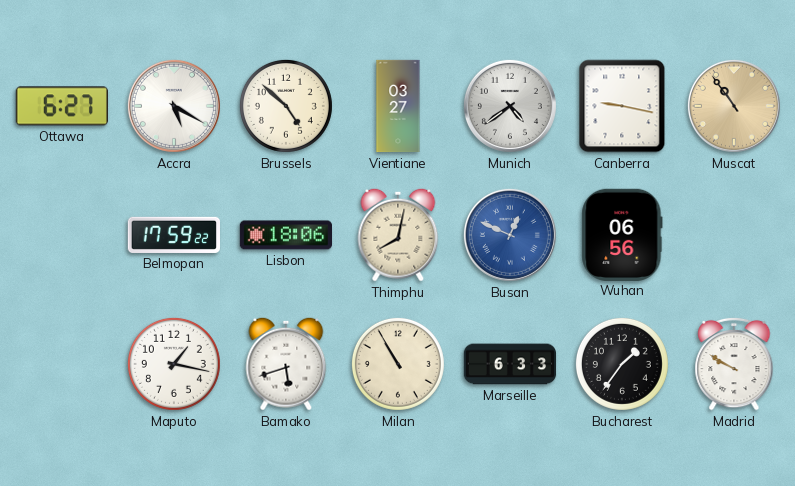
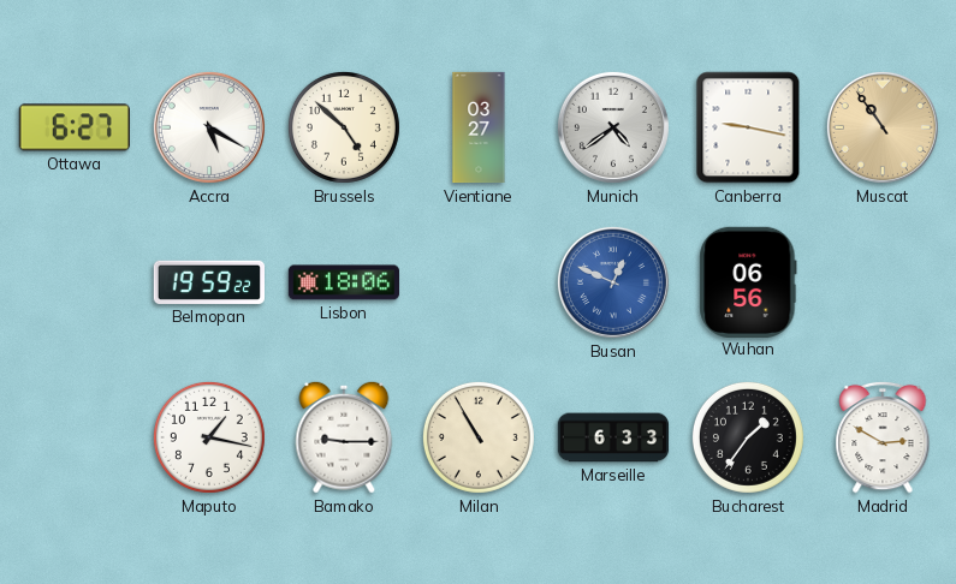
Belmopan: 17:59 -> 19:59
Thimphu: 8:02 -> none
Bamako: 5:42 -> 9:15
Madrid: 9:50 -> 2:50
